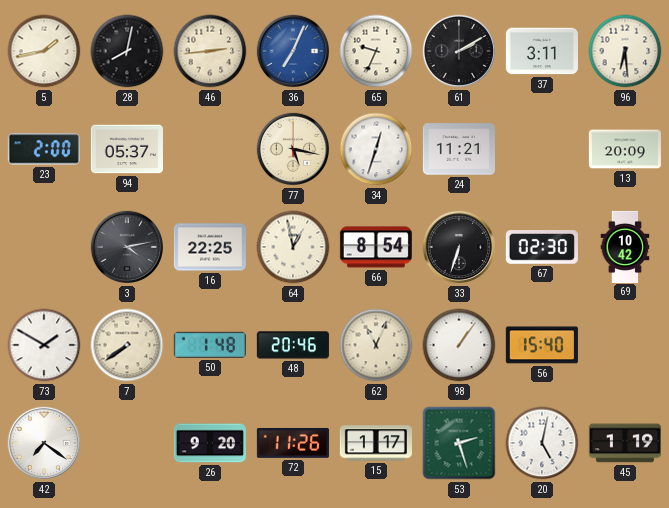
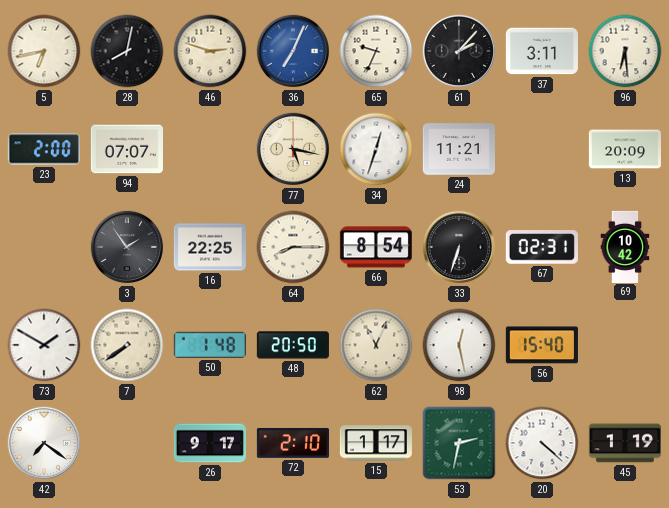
5: 1:43 -> 6:43
46: 2:44 -> 2:48
61: 2:10 -> 2:07
94: 05:37 -> 07:07
3: 4:13 -> 1:54
64: 12:58 -> 8:15
67: 02:30 -> 02:31
48: 20:46 -> 20:50
98: 1:06 -> 12:28
26: 9:20 -> 9:17
72: 11:26 -> 2:10
53: 2:27 -> 2:32
20: 5:02 -> 4:22
